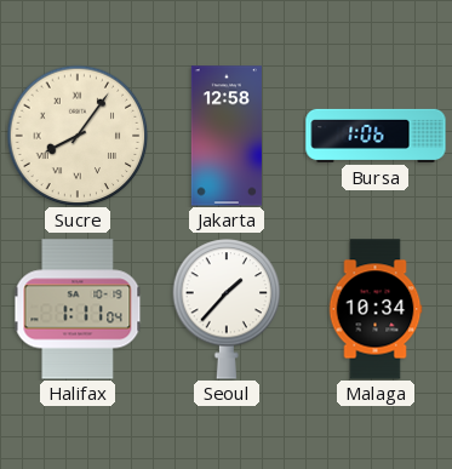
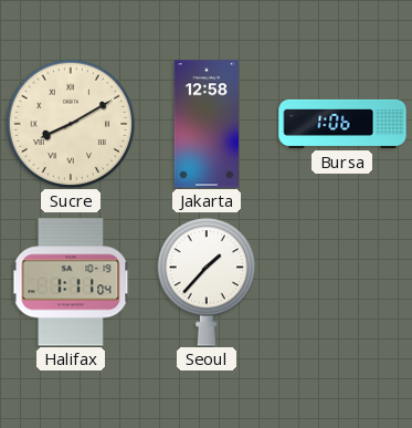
Sucre: 8:06 -> 8:10
Malaga: 10:34 -> none
